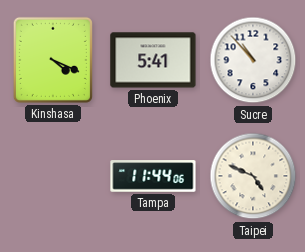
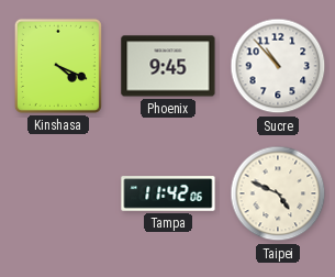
Phoenix: 5:41 -> 9:45
Tampa: 11:44 -> 11:42
